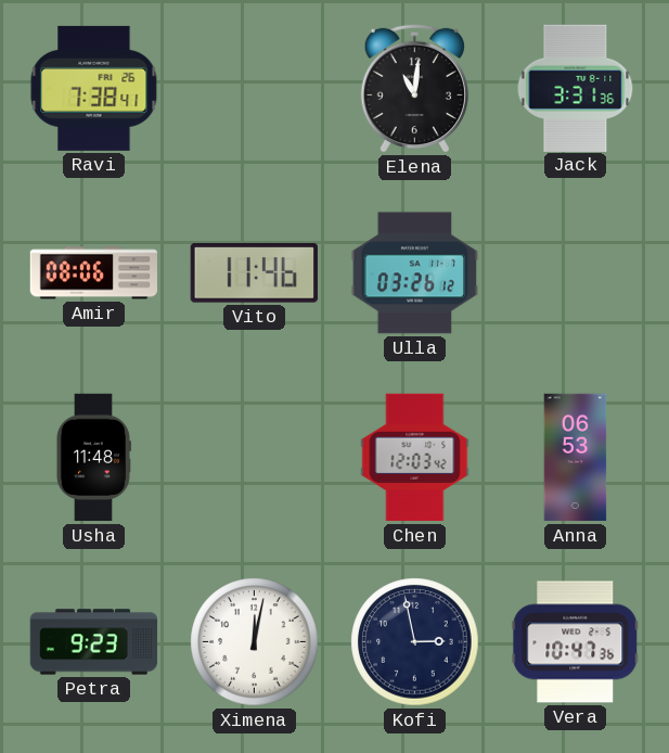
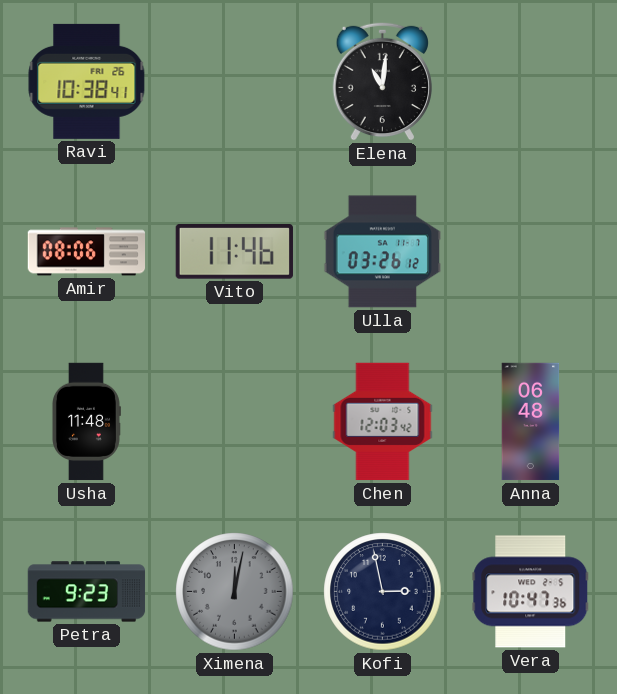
Ravi: 7:38 -> 10:38
Jack: 3:31 -> none
Anna: 06:53 -> 06:48
Ximena dial: white -> grey
